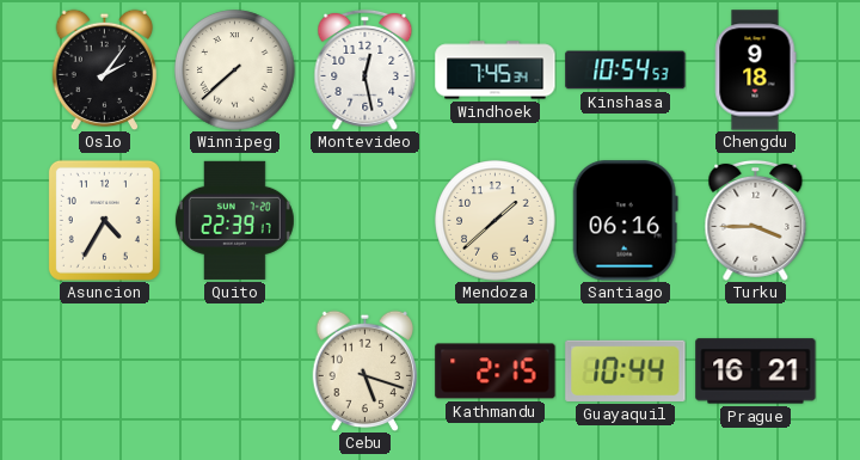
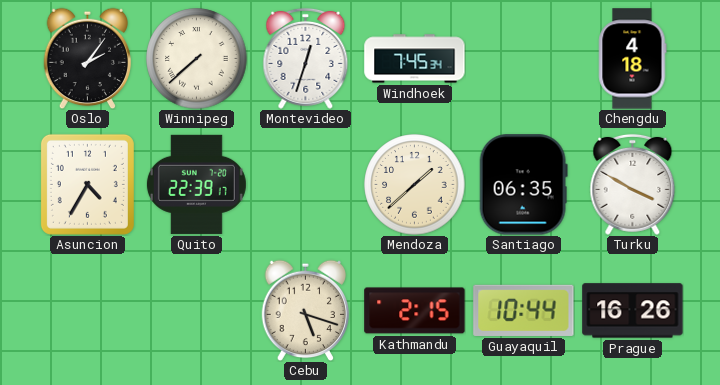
Montevideo: 12:28 -> 12:33
Kinshasa: 10:54 -> none
Chengdu: 9:18 -> 4:18
Santiago: 06:16 -> 06:35
Turku: 3:45 -> 3:50
Prague: 16:21 -> 16:26
